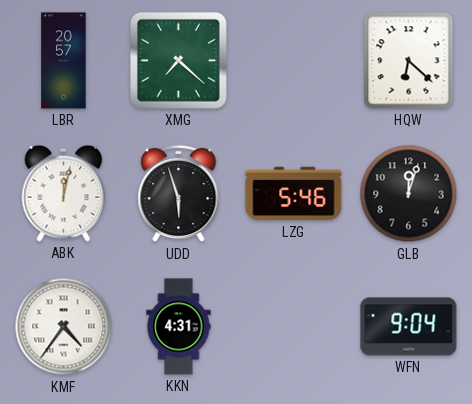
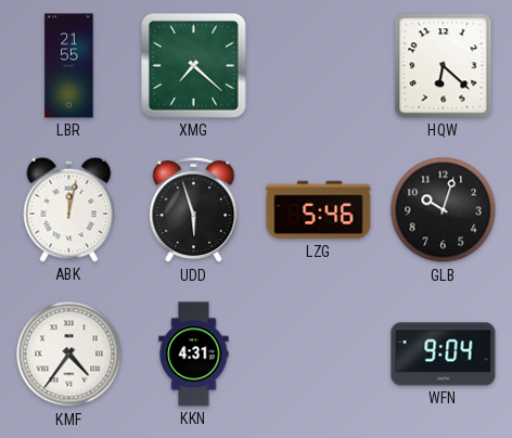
LBR: 20:57 -> 21:55
GLB: 12:03 -> 10:03
